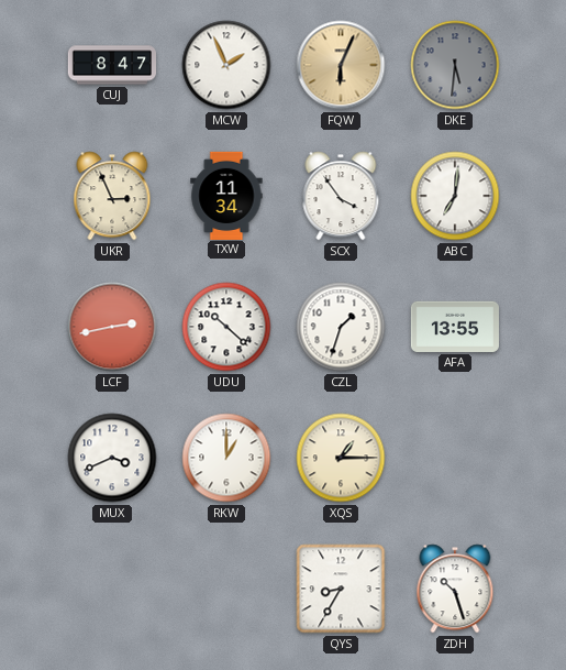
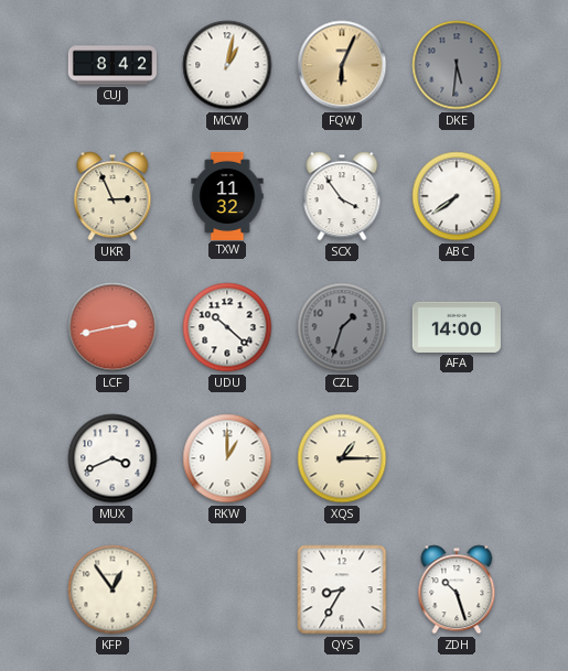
CUJ: 8:47 -> 8:42
MCW: 1:56 -> 1:02
TXW: 11:34 -> 11:32
ABC: 7:01 -> 7:39
CZL dial: white -> grey
AFA: 13:55 -> 14:00
KFP: none -> 12:54
